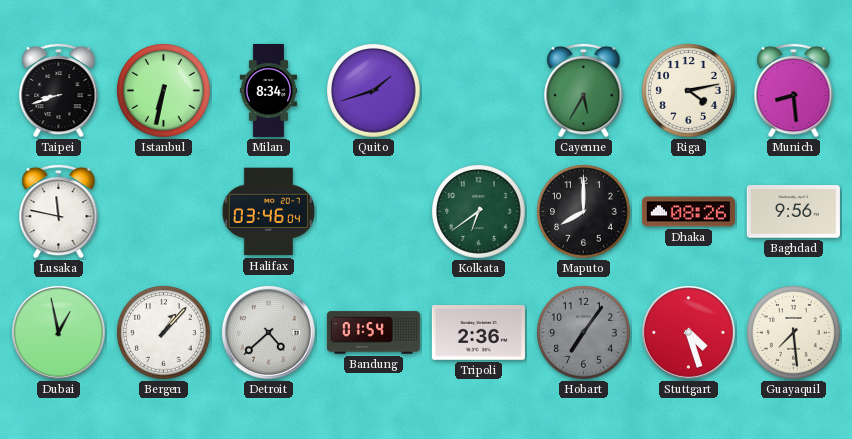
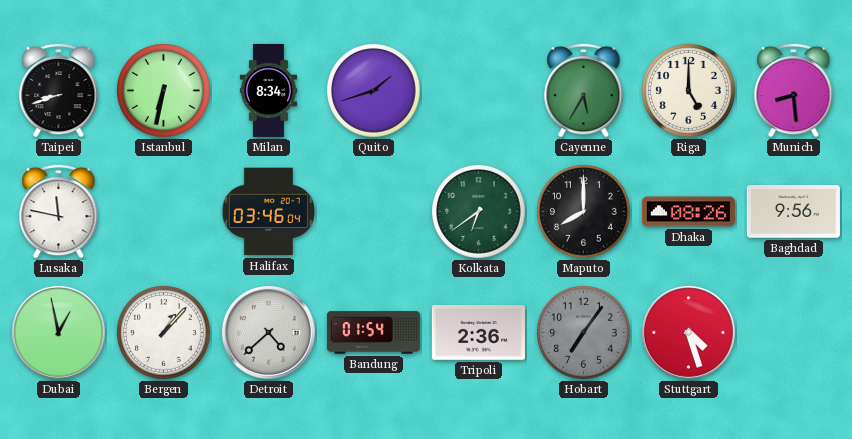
Riga: 4:13 -> 5:00
Guayaquil: 7:29 -> none
